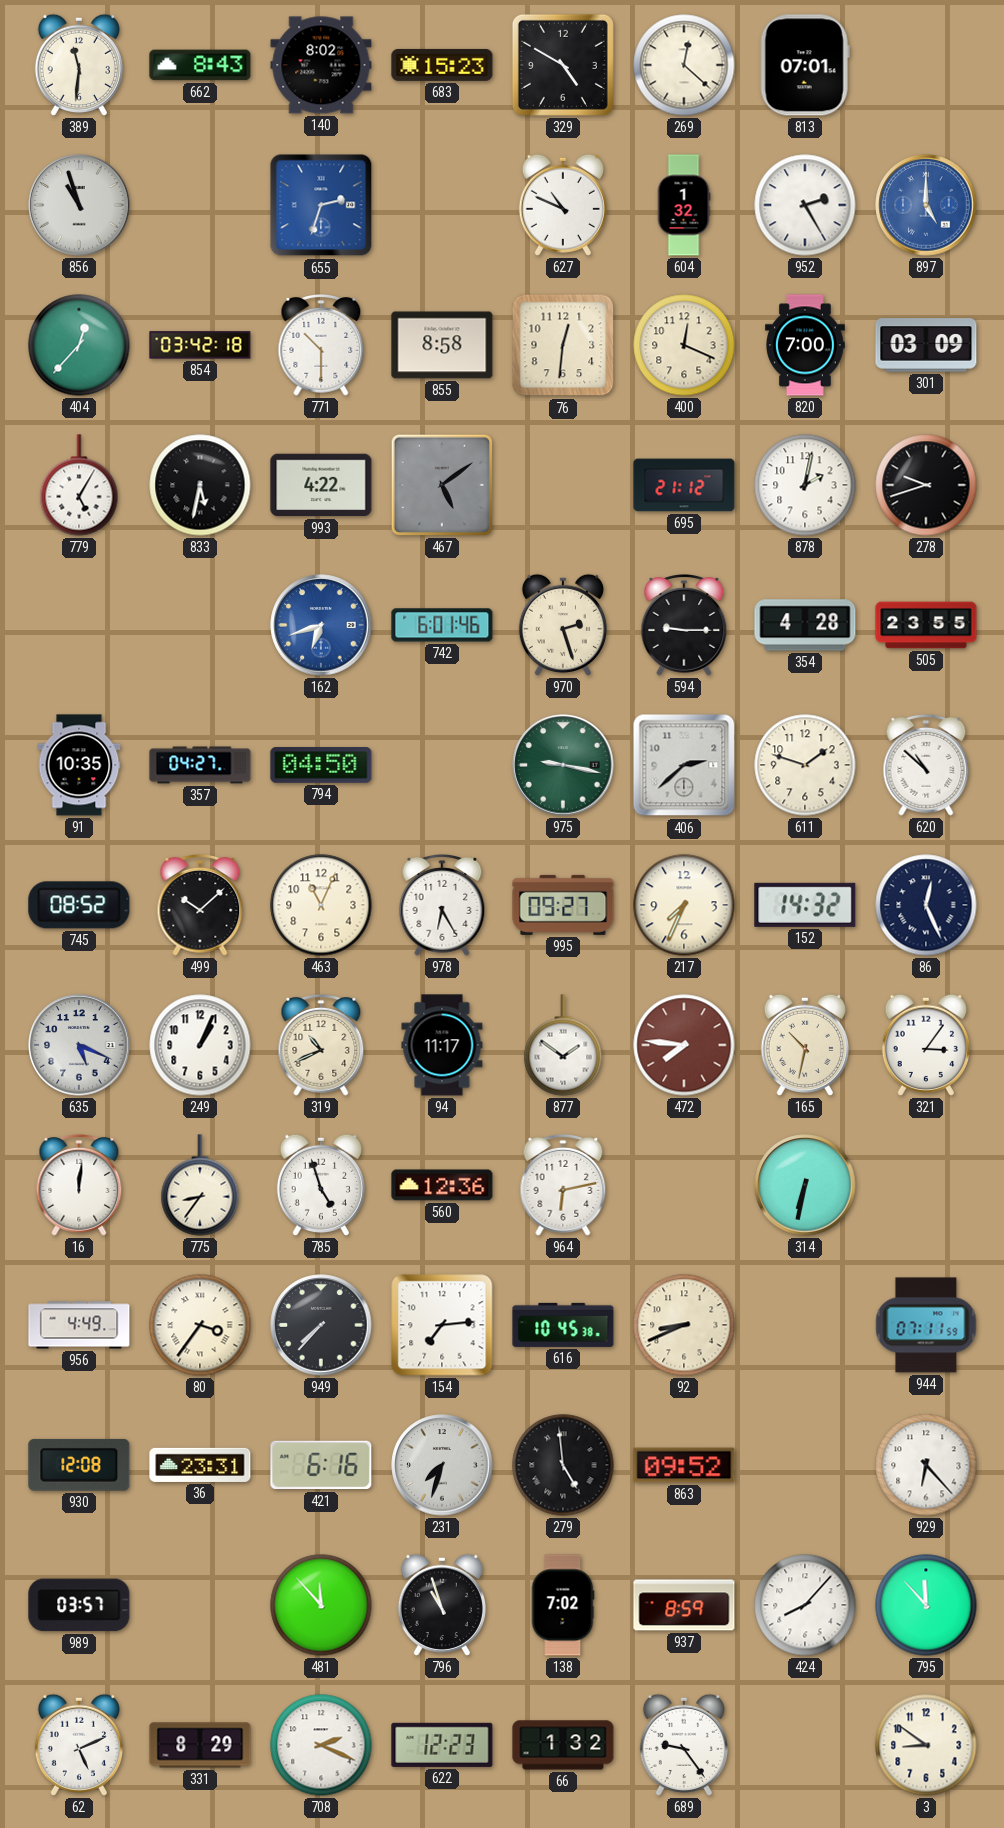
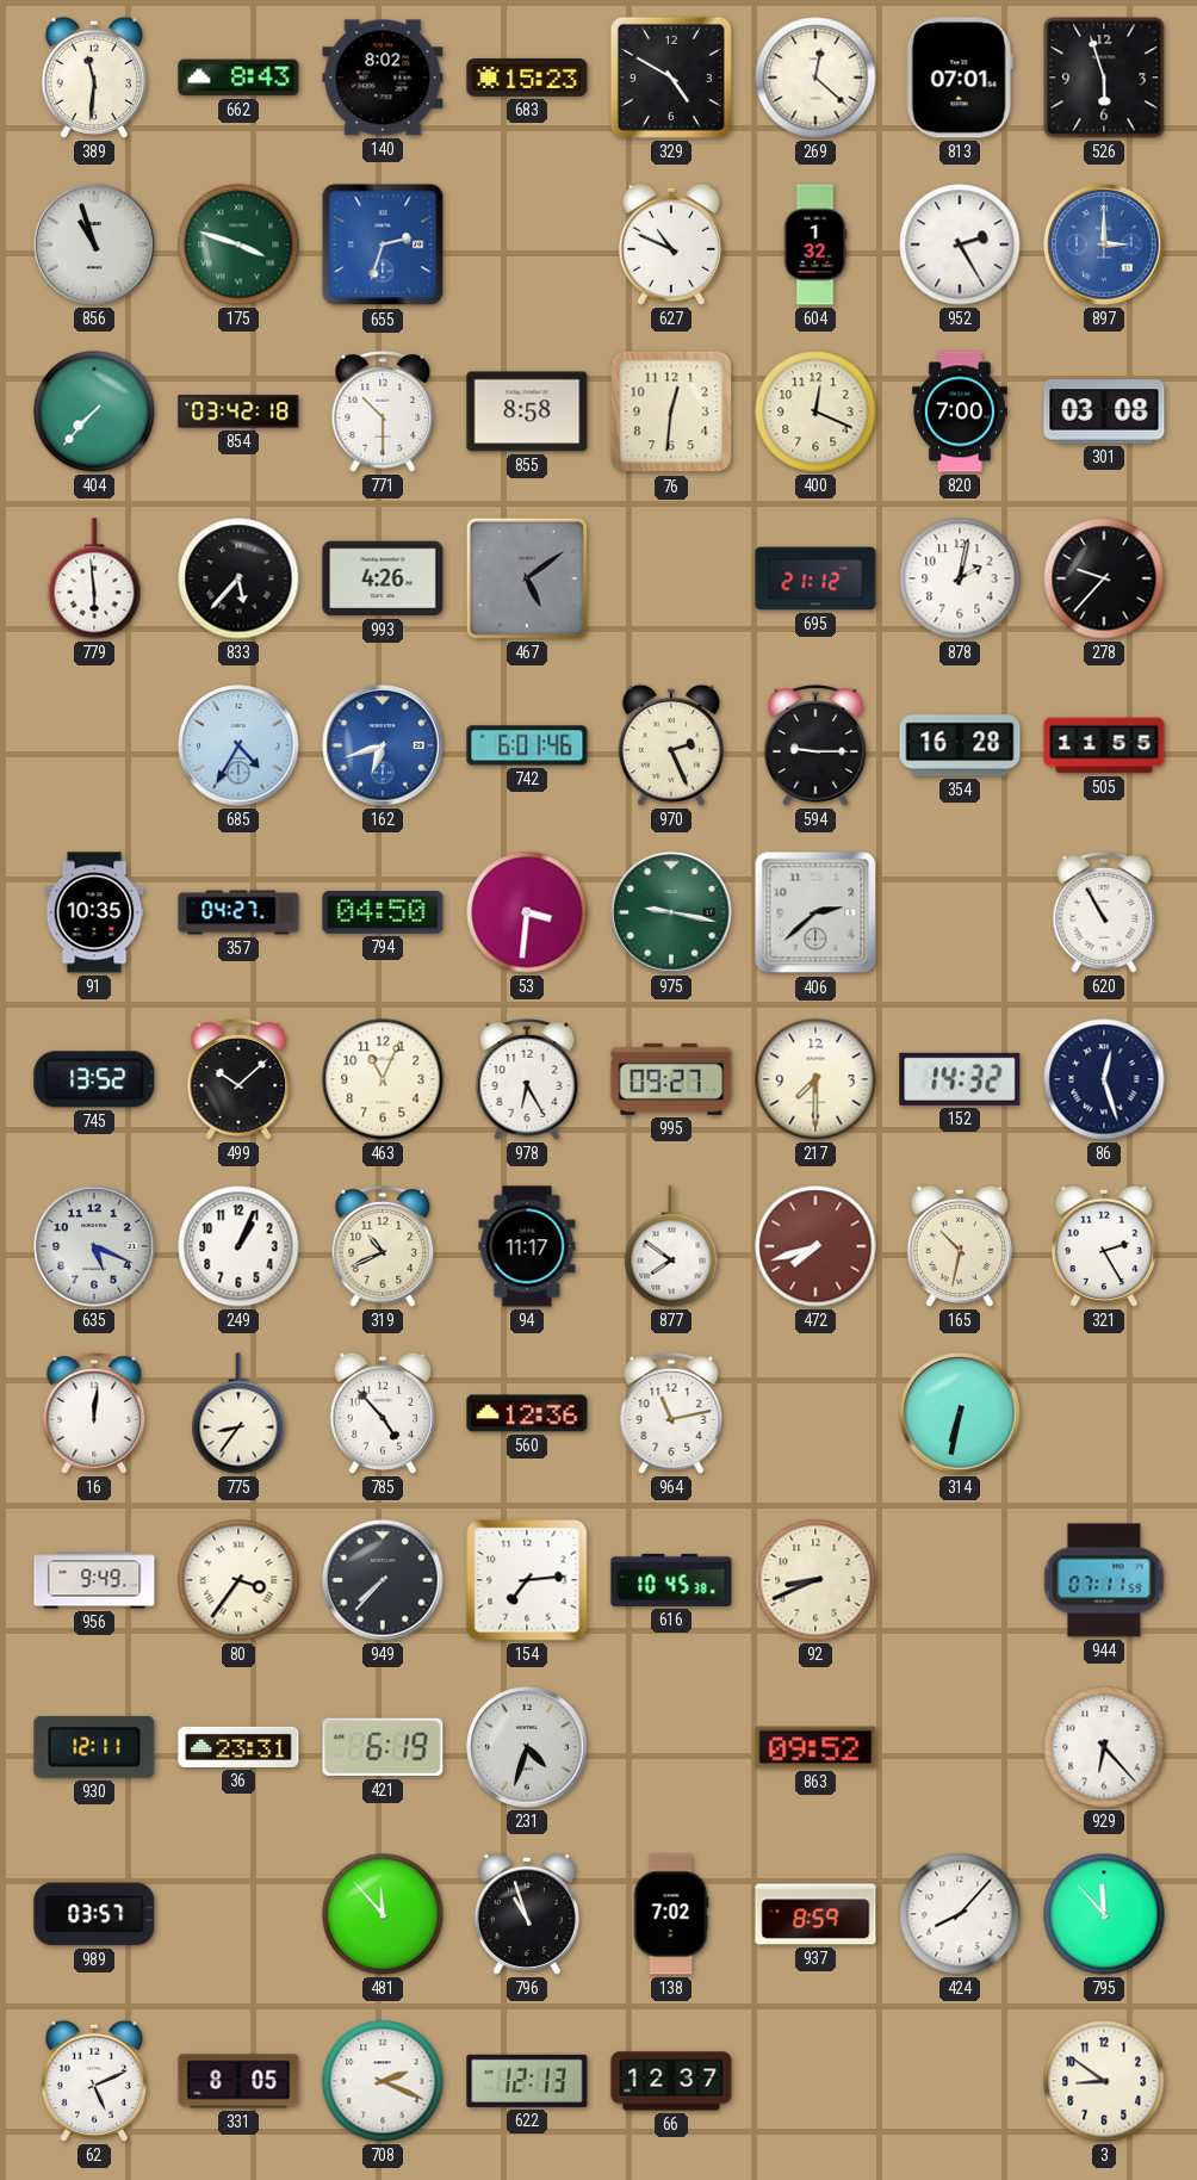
526: none -> 5:57
175: none -> 3:48
897: 5:00 -> 3:00
404: 12:37 -> 7:37
301: 03:09 -> 03:08
779: 5:05 -> 5:59
833: 5:32 -> 5:37
993: 4:22 -> 4:26
278: 9:42 -> 9:37
685: none -> 4:35
970: 2:27 -> 2:26
354: 4:28 -> 16:28
505: 23:55 -> 11:55
53: none -> 3:31
611: 1:48 -> none
620: 10:52 -> 10:55
745: 08:52 -> 13:52
217: 7:34 -> 7:30
86: 12:26 -> 12:27
877: 1:51 -> 7:51
472: 7:46 -> 7:42
321: 3:06 -> 2:25
785: 4:57 -> 4:53
964: 6:13 -> 11:13
956: 4:49 -> 9:49
930: 12:08 -> 12:11
421: 6:16 -> 6:19
231: 7:33 -> 4:33
279: 4:59 -> none
331: 8:29 -> 8:05
622: 12:23 -> 12:13
66: 1:32 -> 12:37
689: 9:24 -> none
